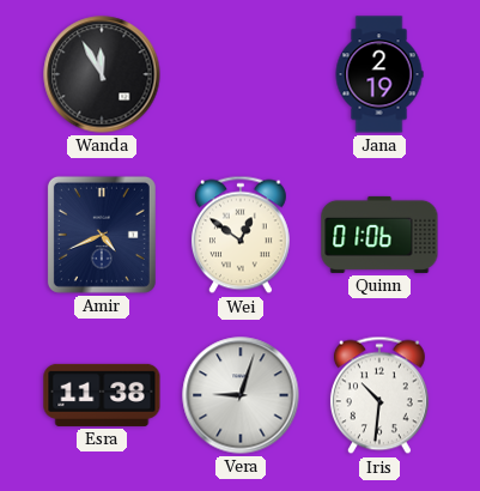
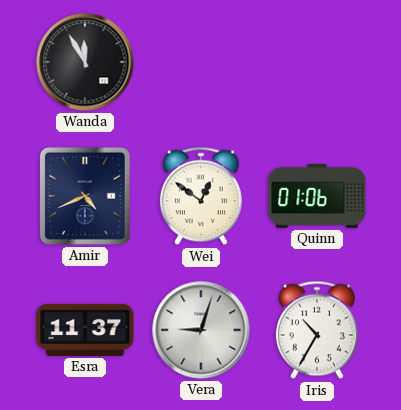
Jana: 2:19 -> none
Esra: 11:38 -> 11:37
Iris: 10:31 -> 10:35
